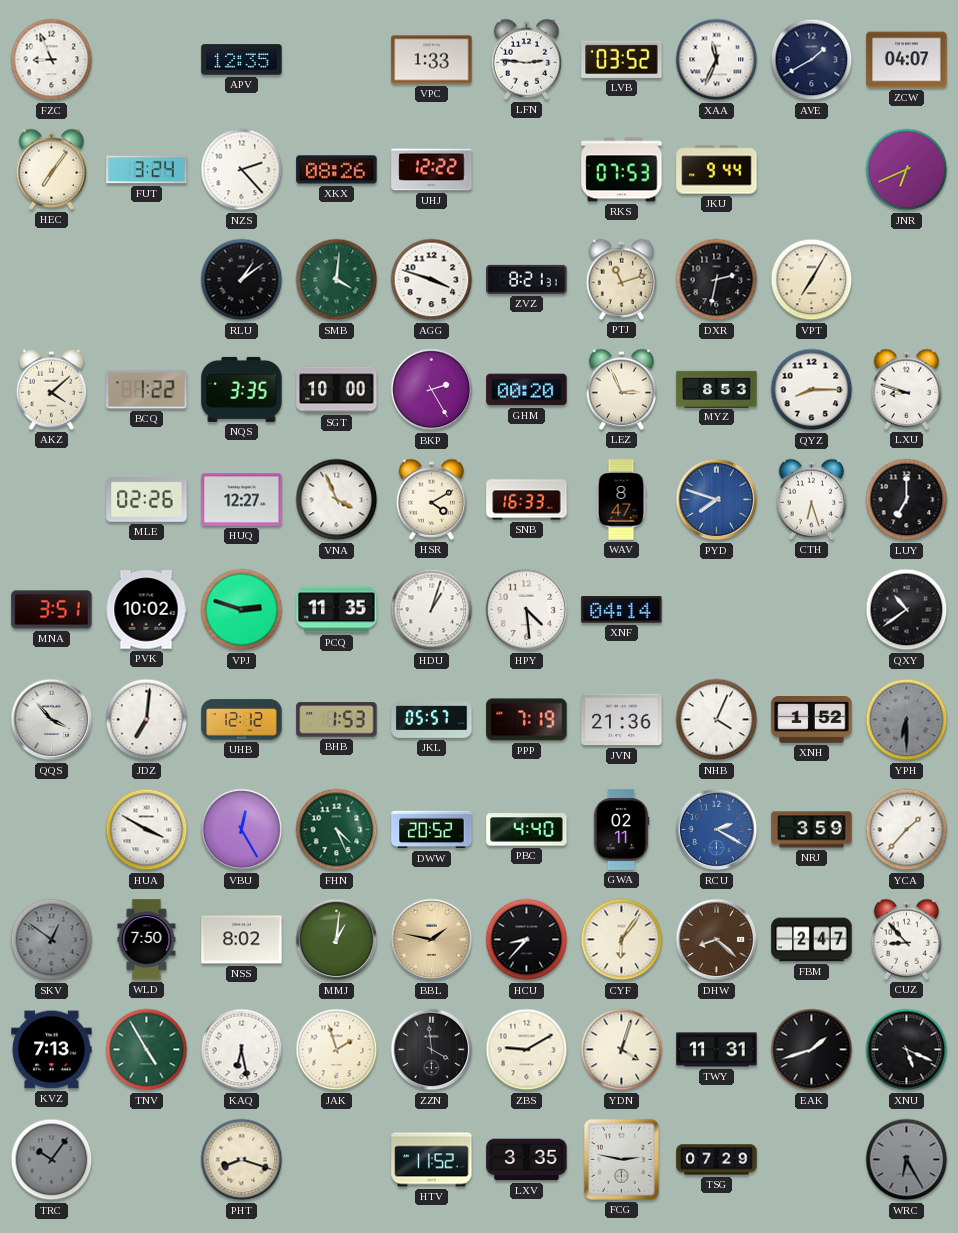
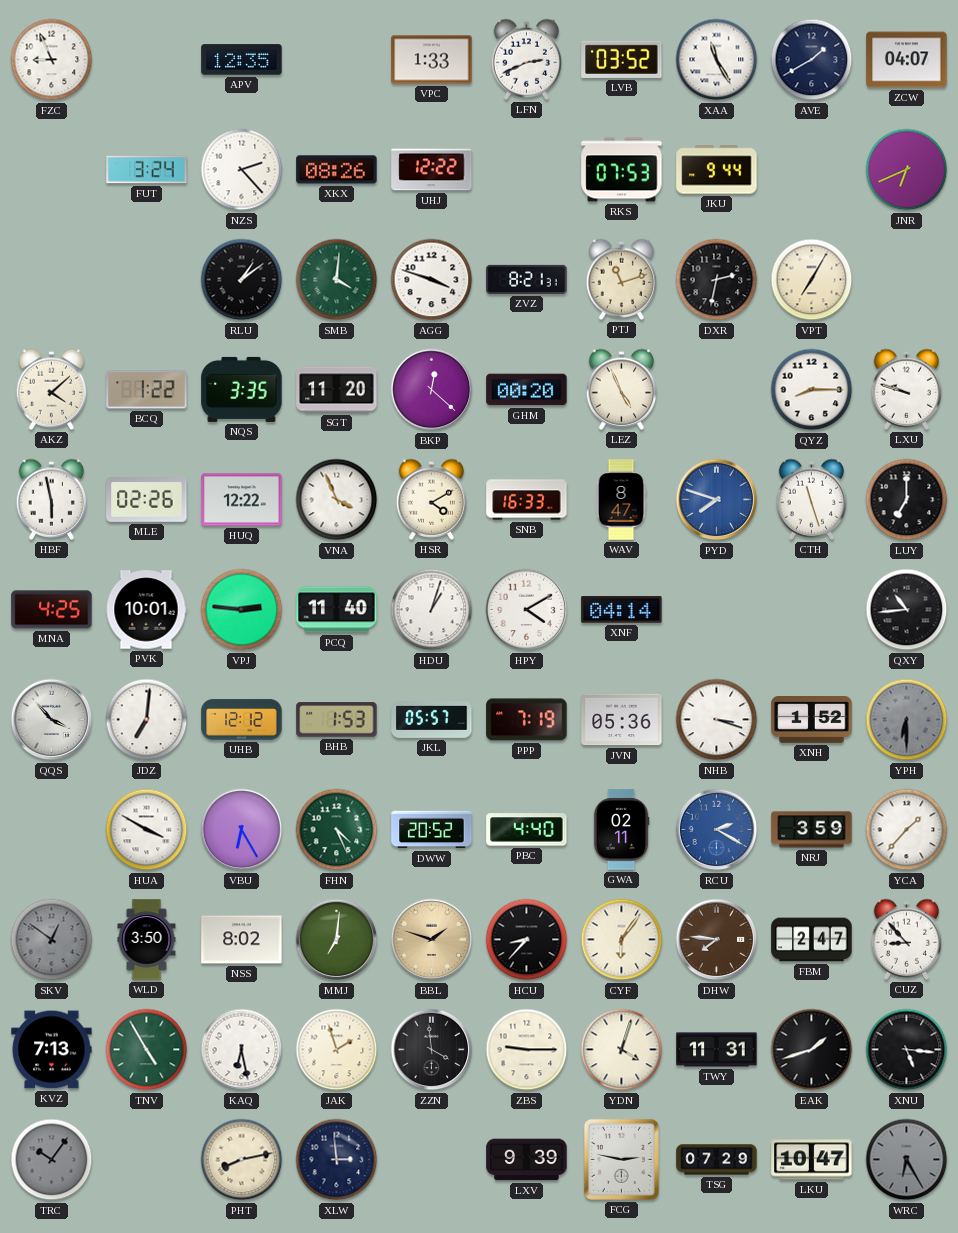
LFN: 2:46 -> 2:41
XAA: 11:34 -> 11:25
HEC: 7:06 -> none
SGT: 10:00 -> 11:20
BKP: 2:25 -> 12:22
LEZ: 2:56 -> 4:56
MYZ: 8:53 -> none
LXU: 8:48 -> 9:48
HBF: none -> 5:58
HUQ: 12:27 -> 12:22
CTH: 6:27 -> 11:27
MNA: 3:51 -> 4:25
PVK: 10:02 -> 10:01
VPJ: 2:48 -> 2:46
PCQ: 11:35 -> 11:40
HPY: 4:29 -> 4:10
QXY: 10:39 -> 10:44
JVN: 21:36 -> 05:36
NHB: 4:04 -> 3:18
VBU: 12:25 -> 6:25
WLD: 7:50 -> 3:50
MMJ: 1:01 -> 7:01
BBL: 1:47 -> 1:48
DHW: 8:22 -> 7:46
ZBS: 9:10 -> 9:15
XNU: 5:19 -> 5:16
PHT: 8:18 -> 8:13
XLW: none -> 2:59
HTV: 11:52 -> none
LXV: 3:35 -> 9:39
LKU: none -> 10:47
